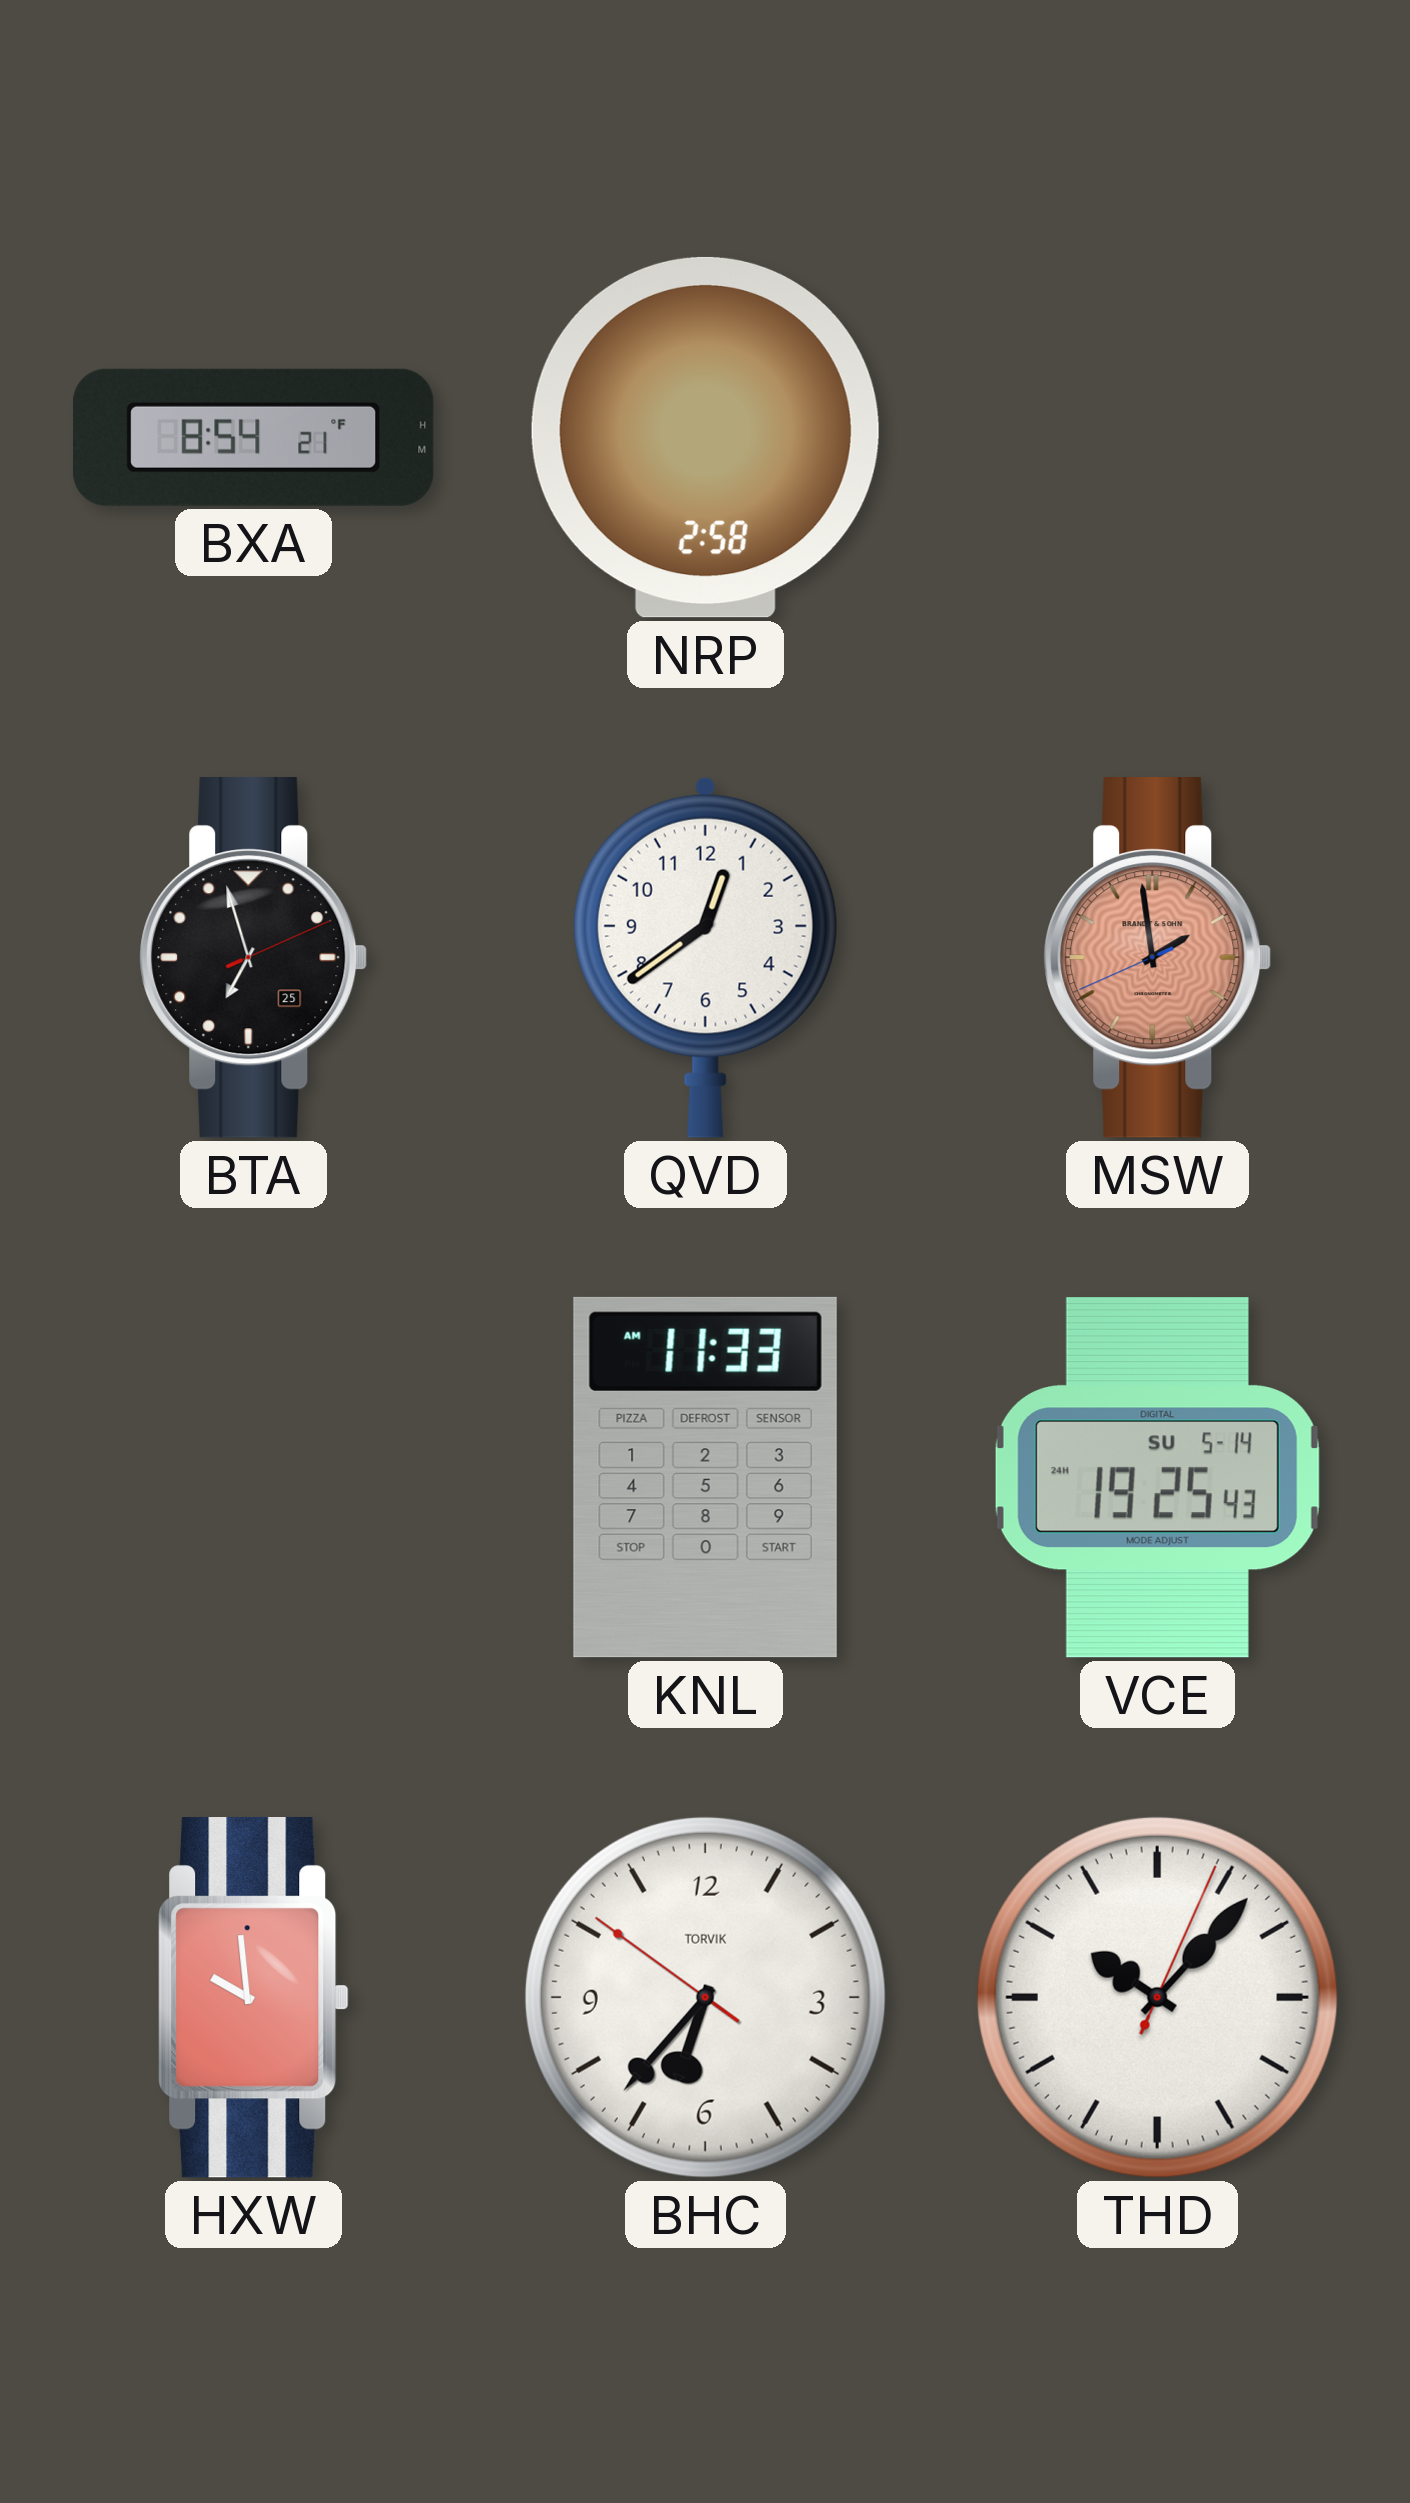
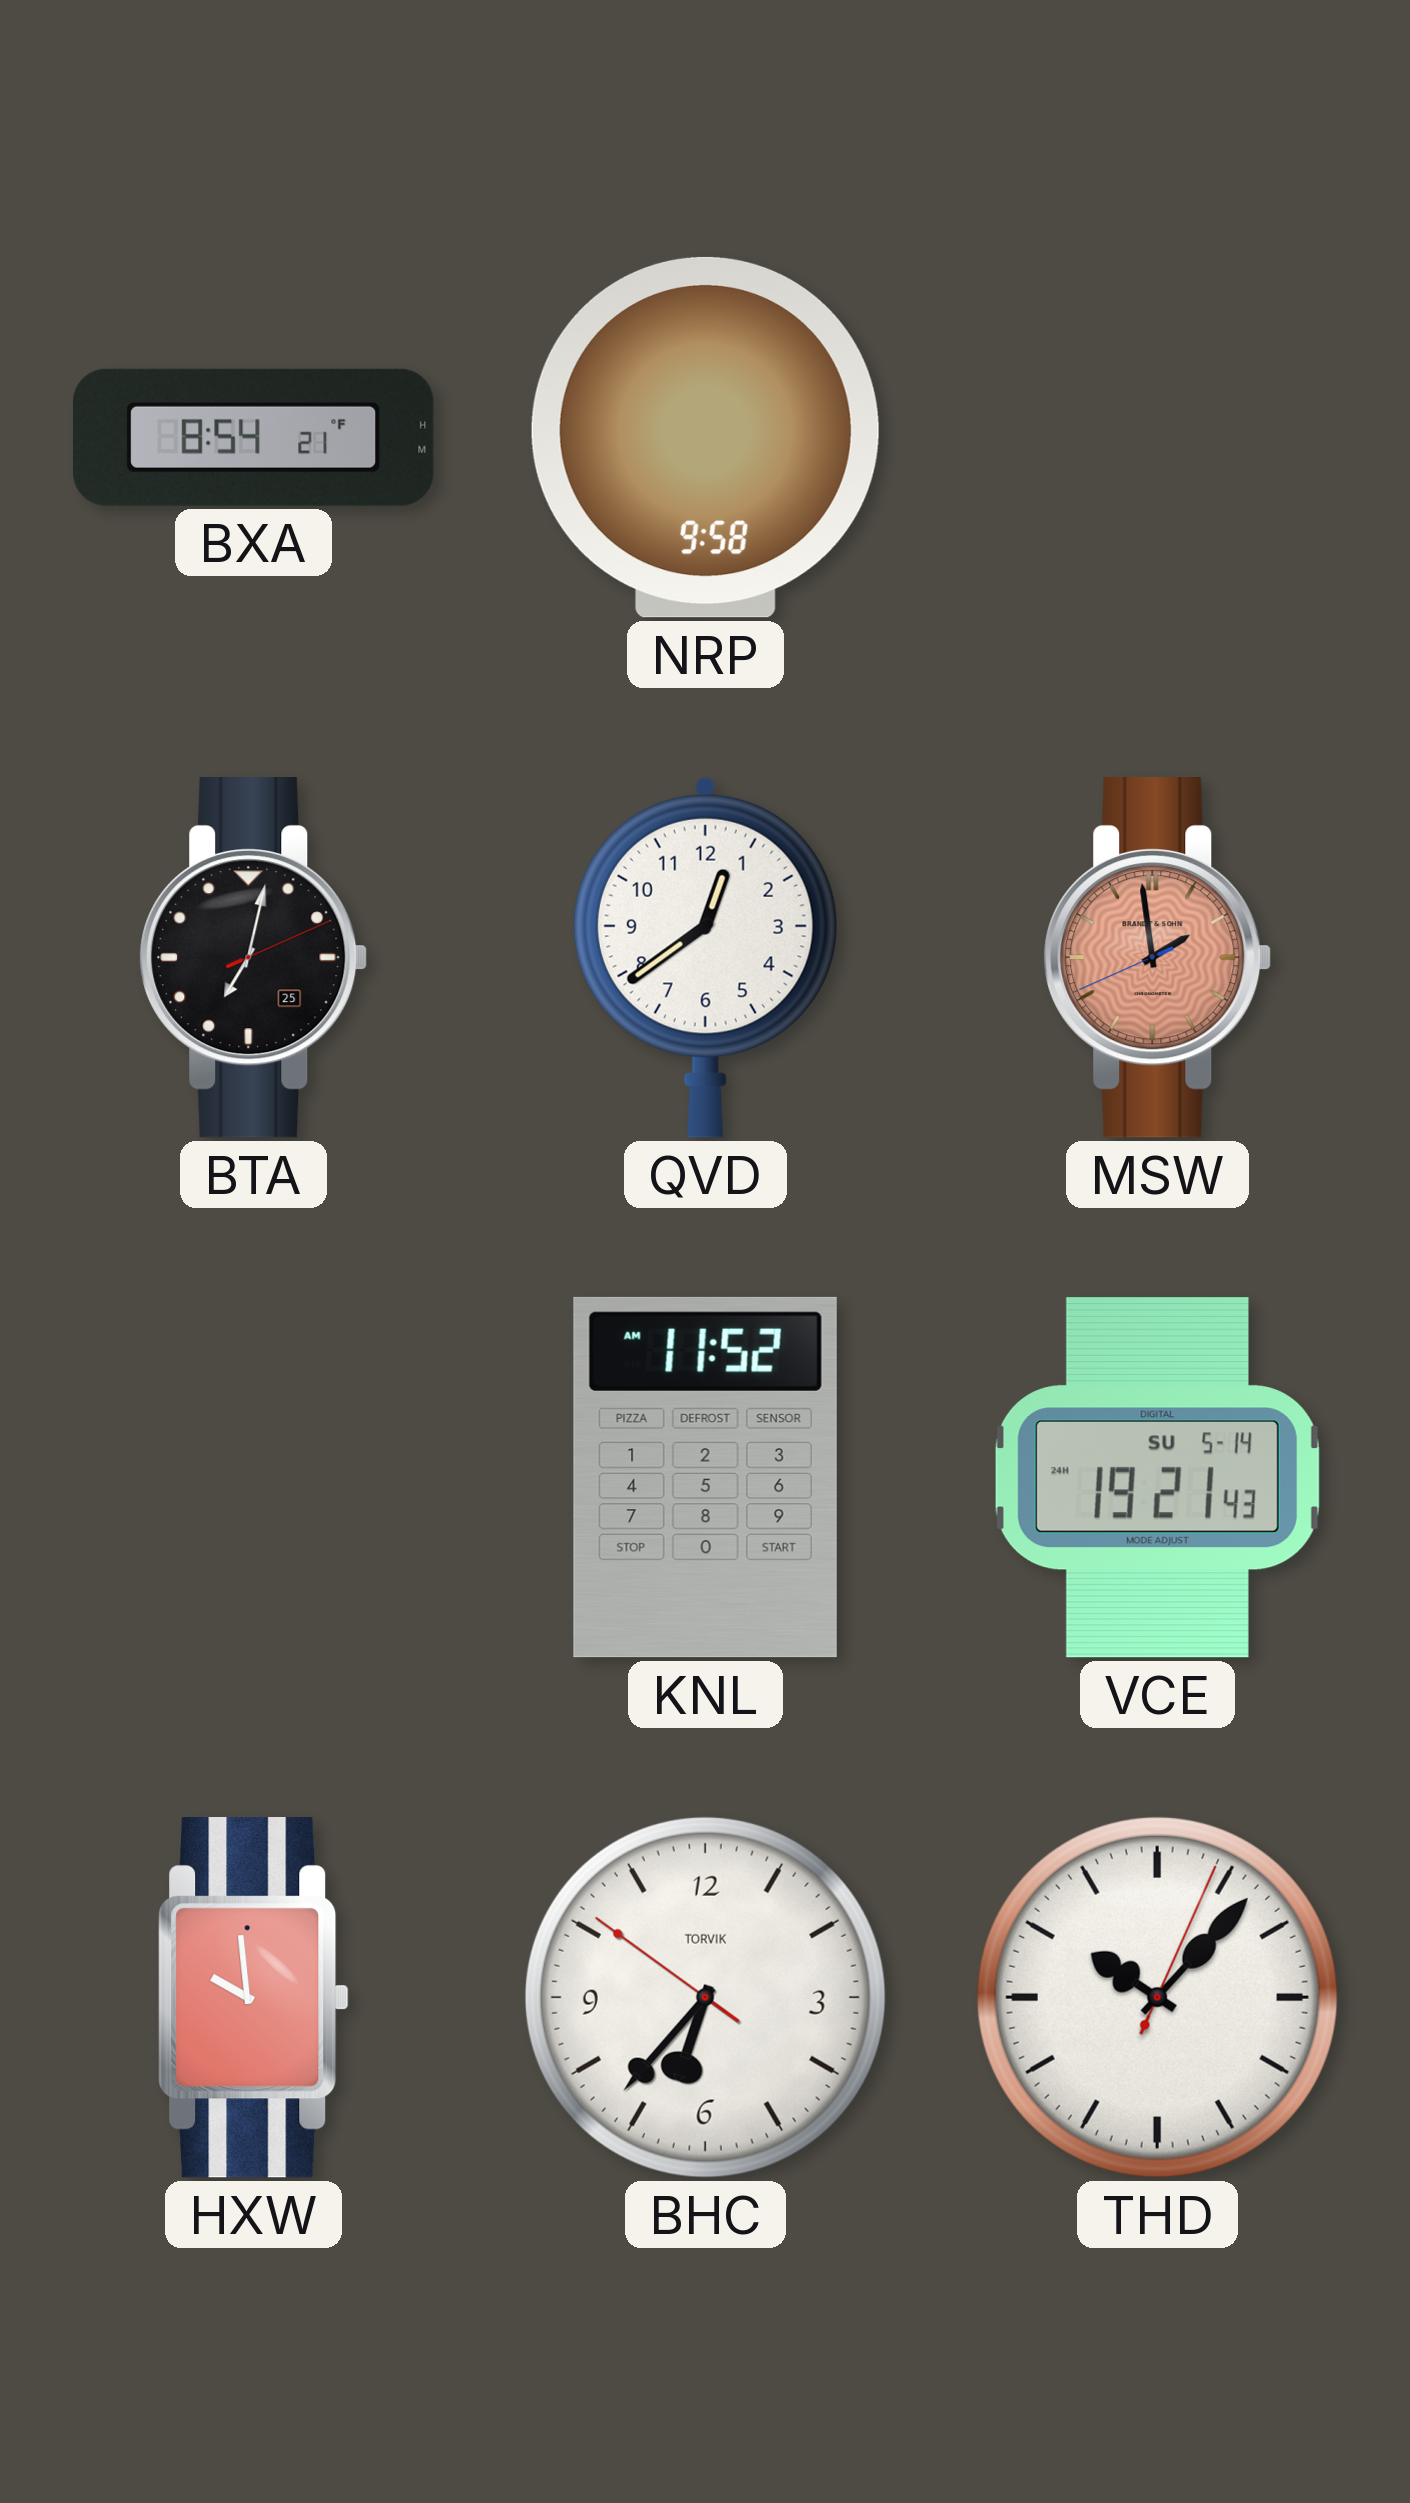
NRP: 2:58 -> 9:58
BTA: 6:57 -> 7:02
KNL: 11:33 -> 11:52
VCE: 19:25 -> 19:21
